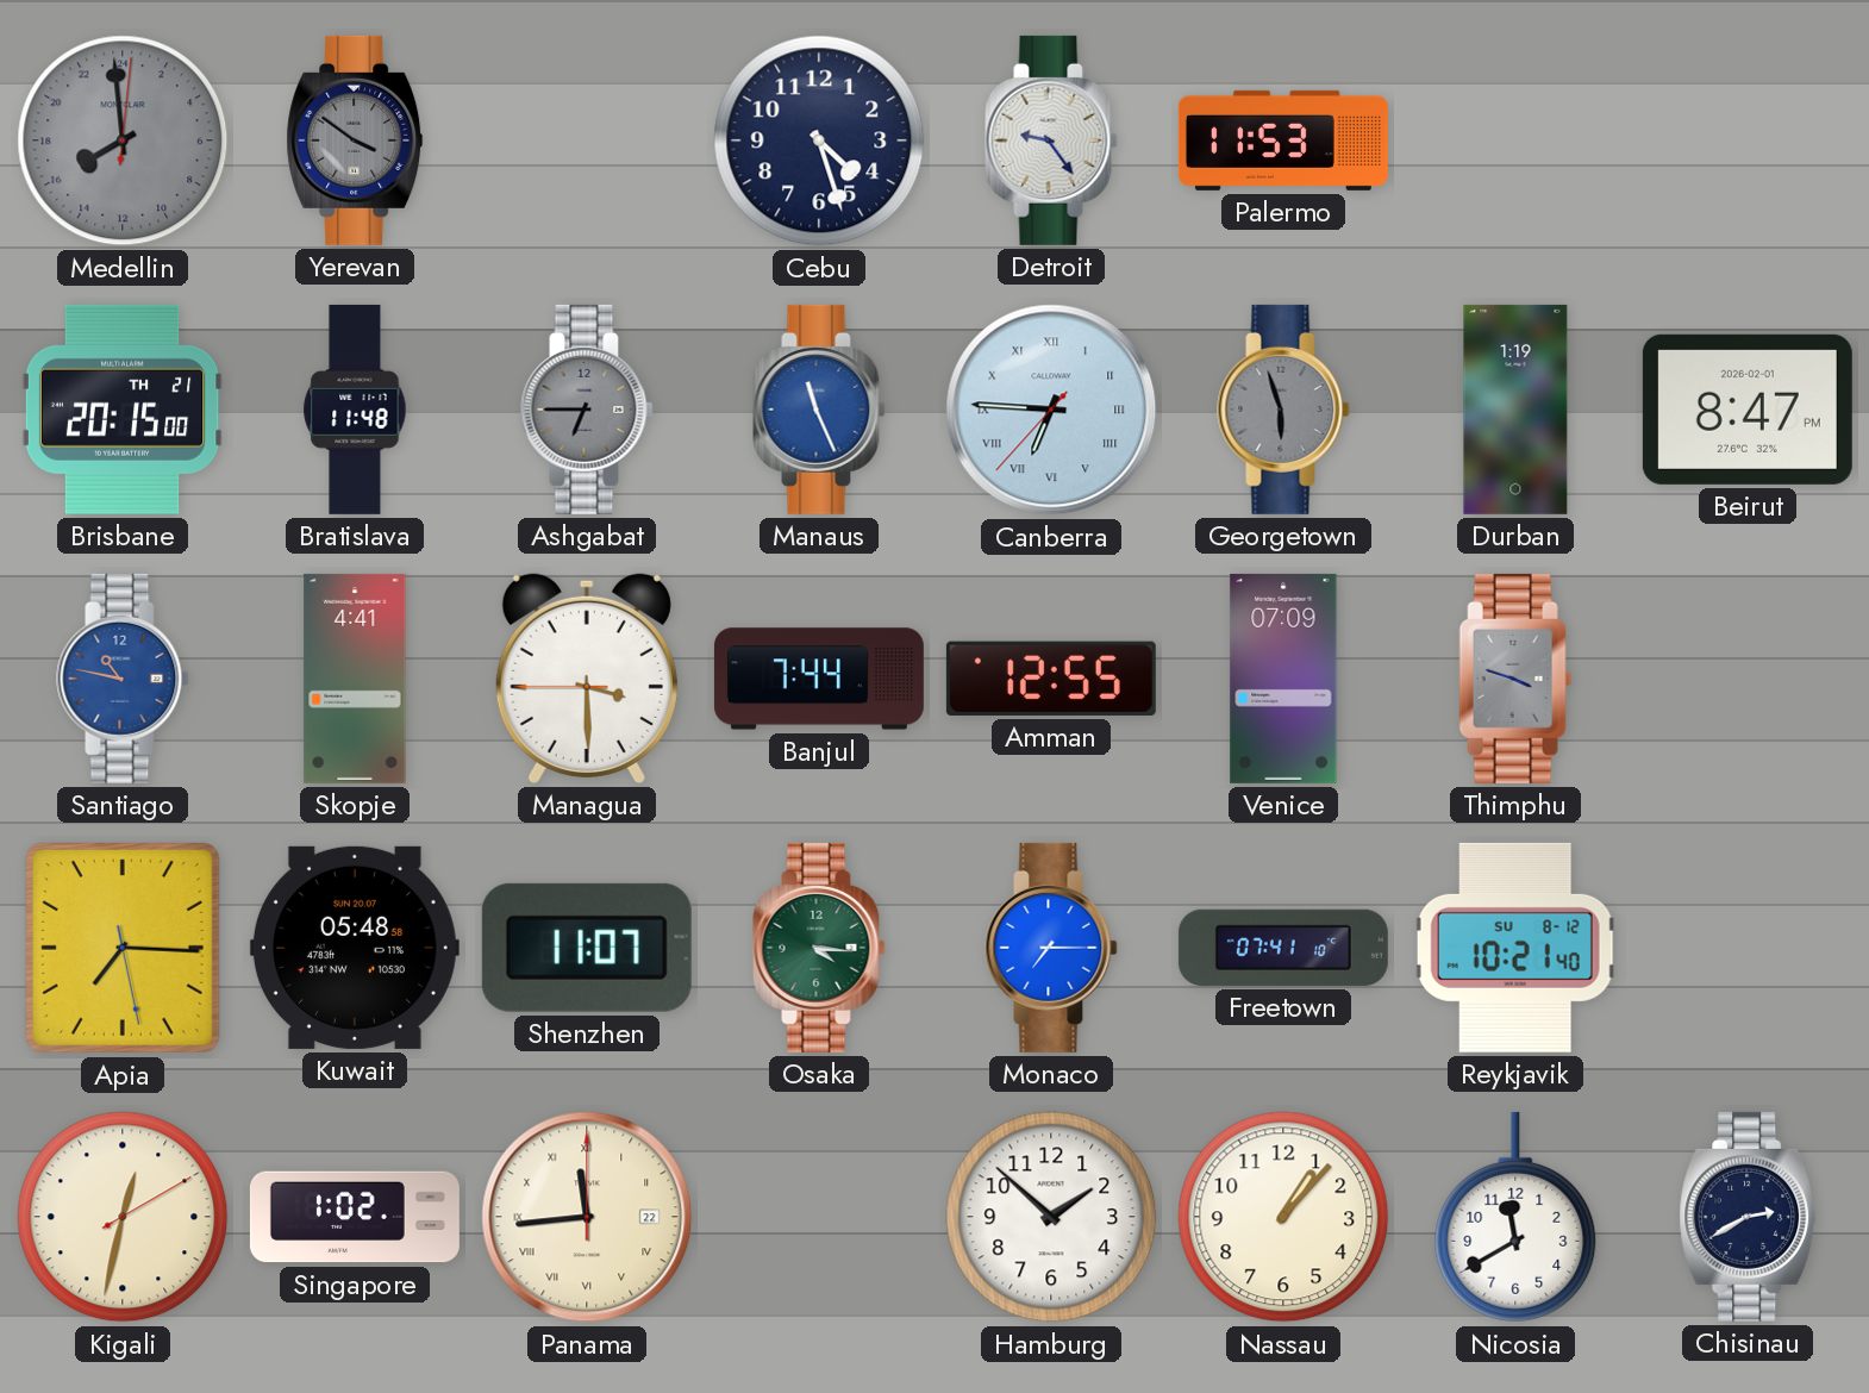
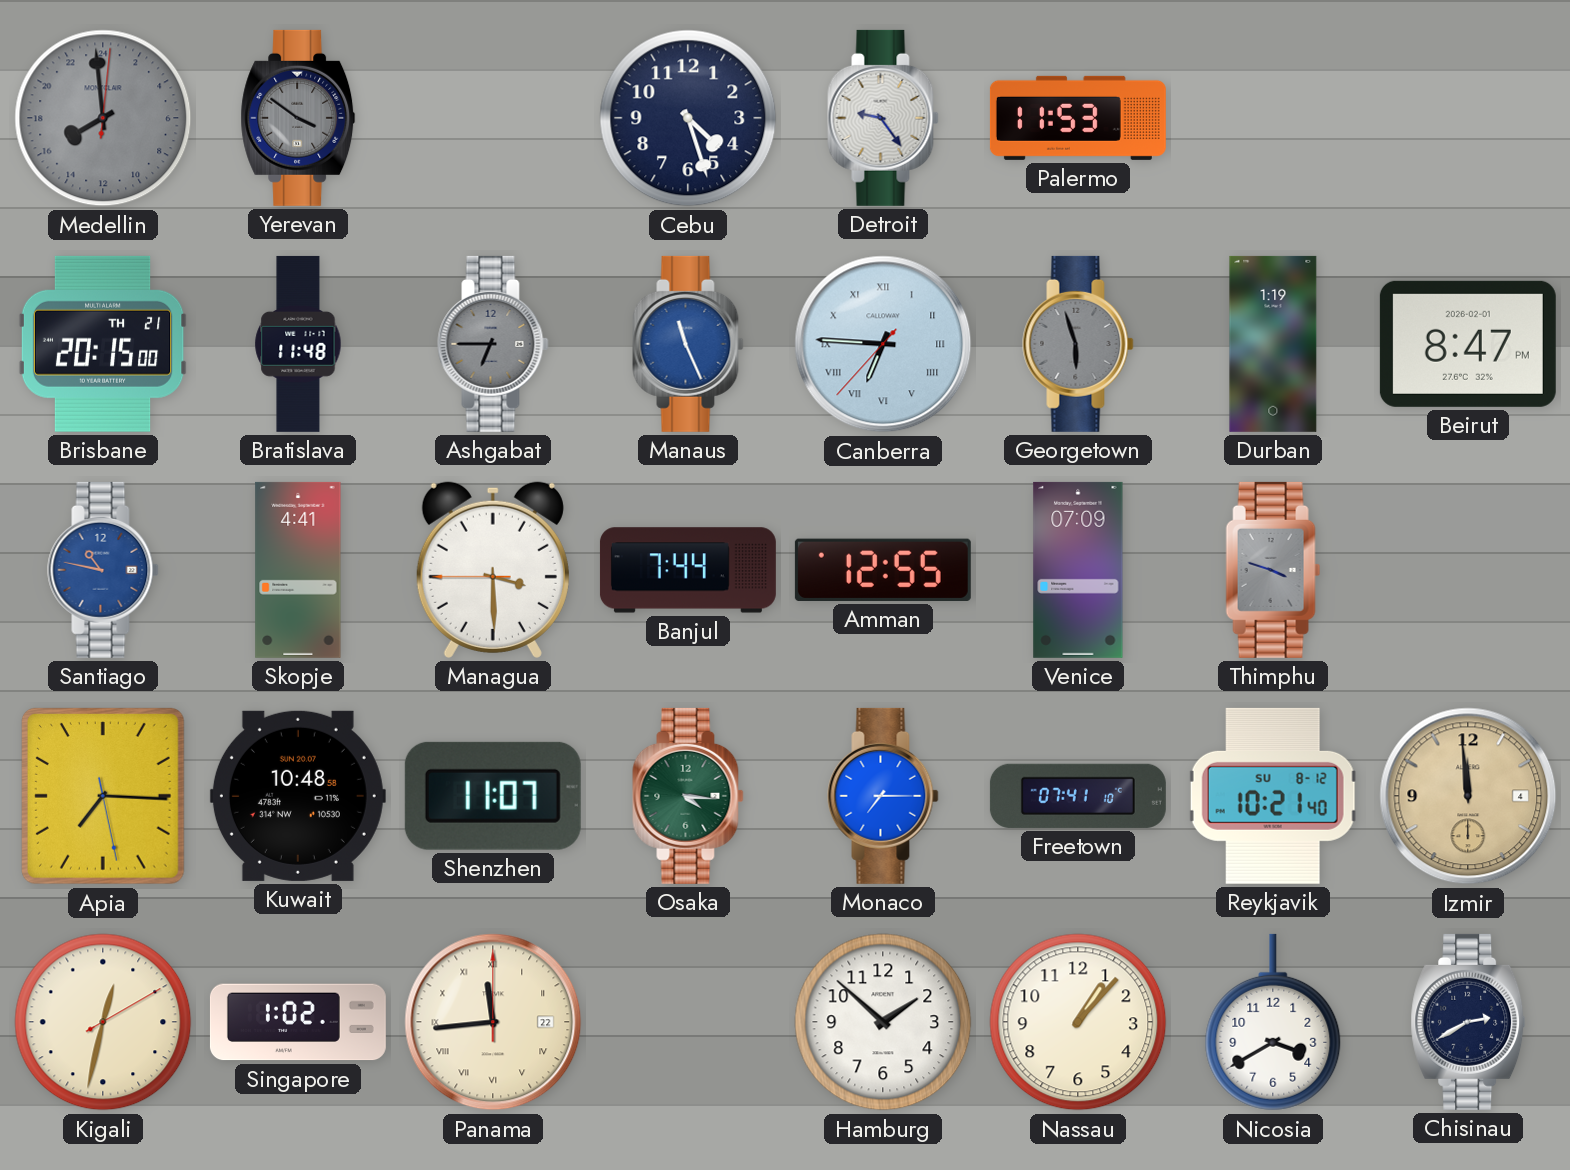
Kuwait: 05:48 -> 10:48
Izmir: none -> 11:59
Nicosia: 11:40 -> 3:40
